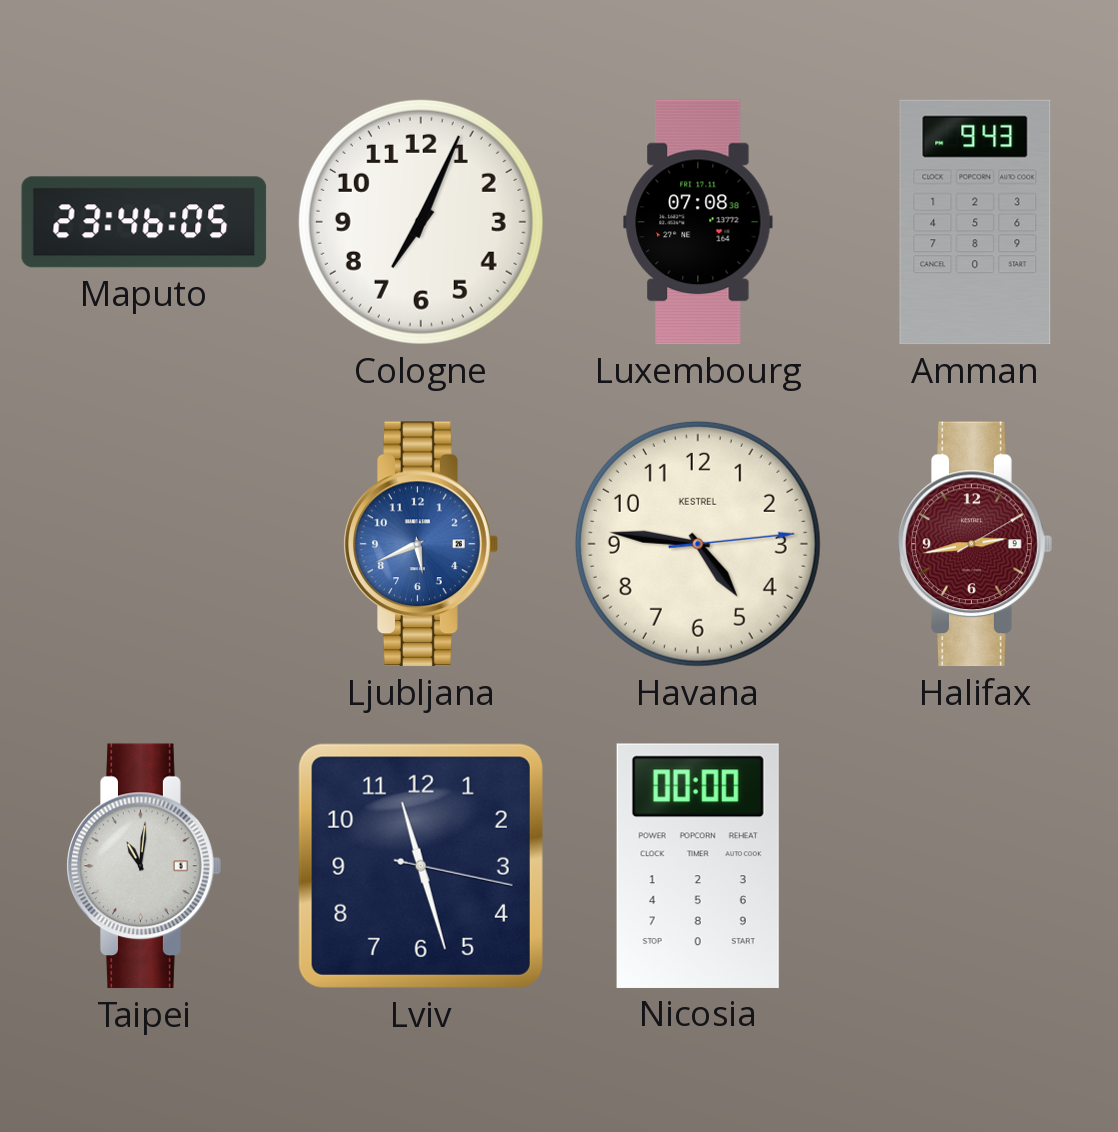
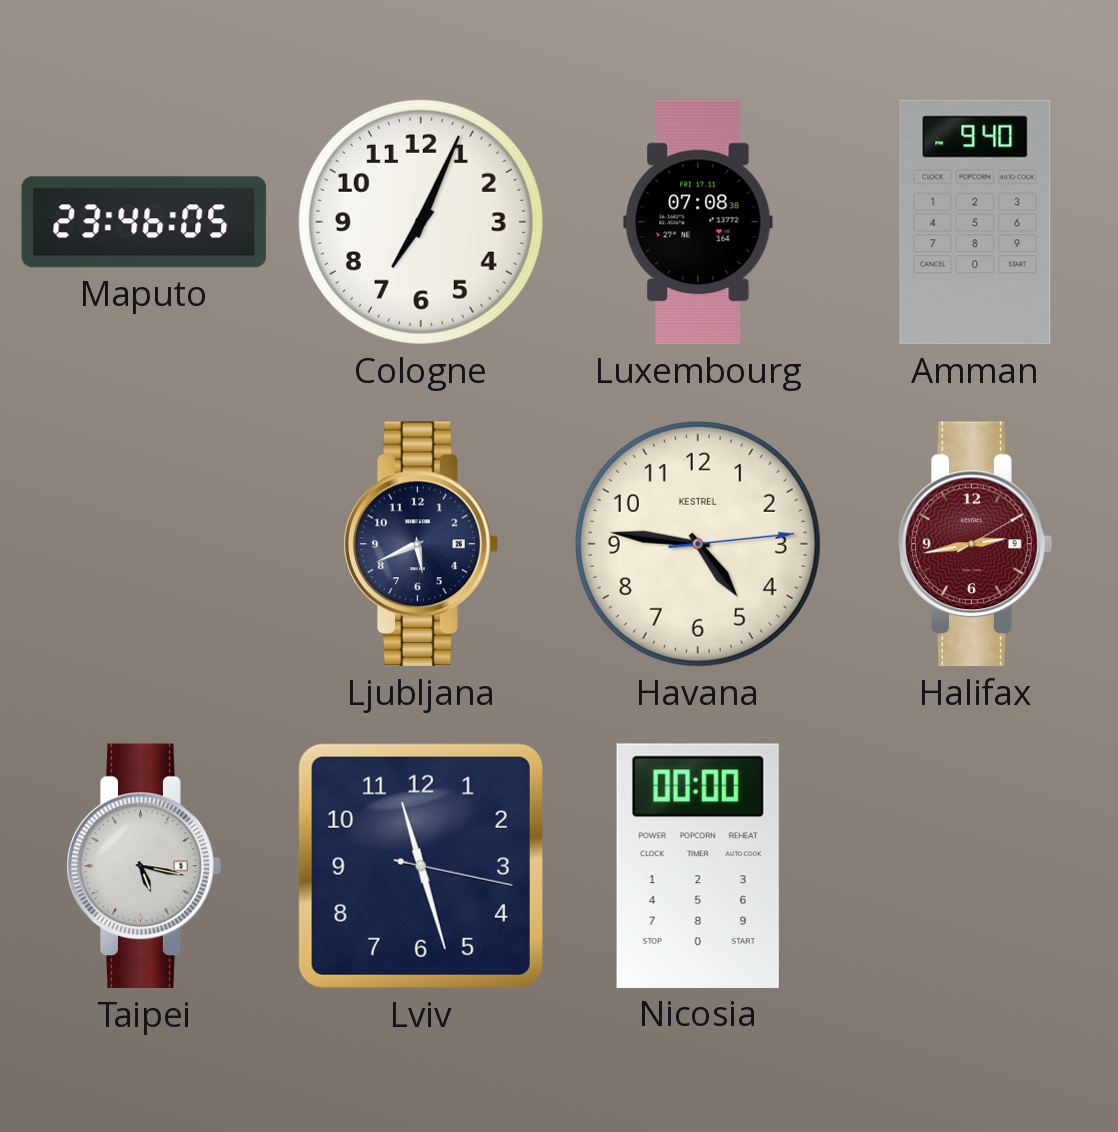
Amman: 9:43 -> 9:40
Ljubljana dial: blue -> navy
Taipei: 11:01 -> 5:17
